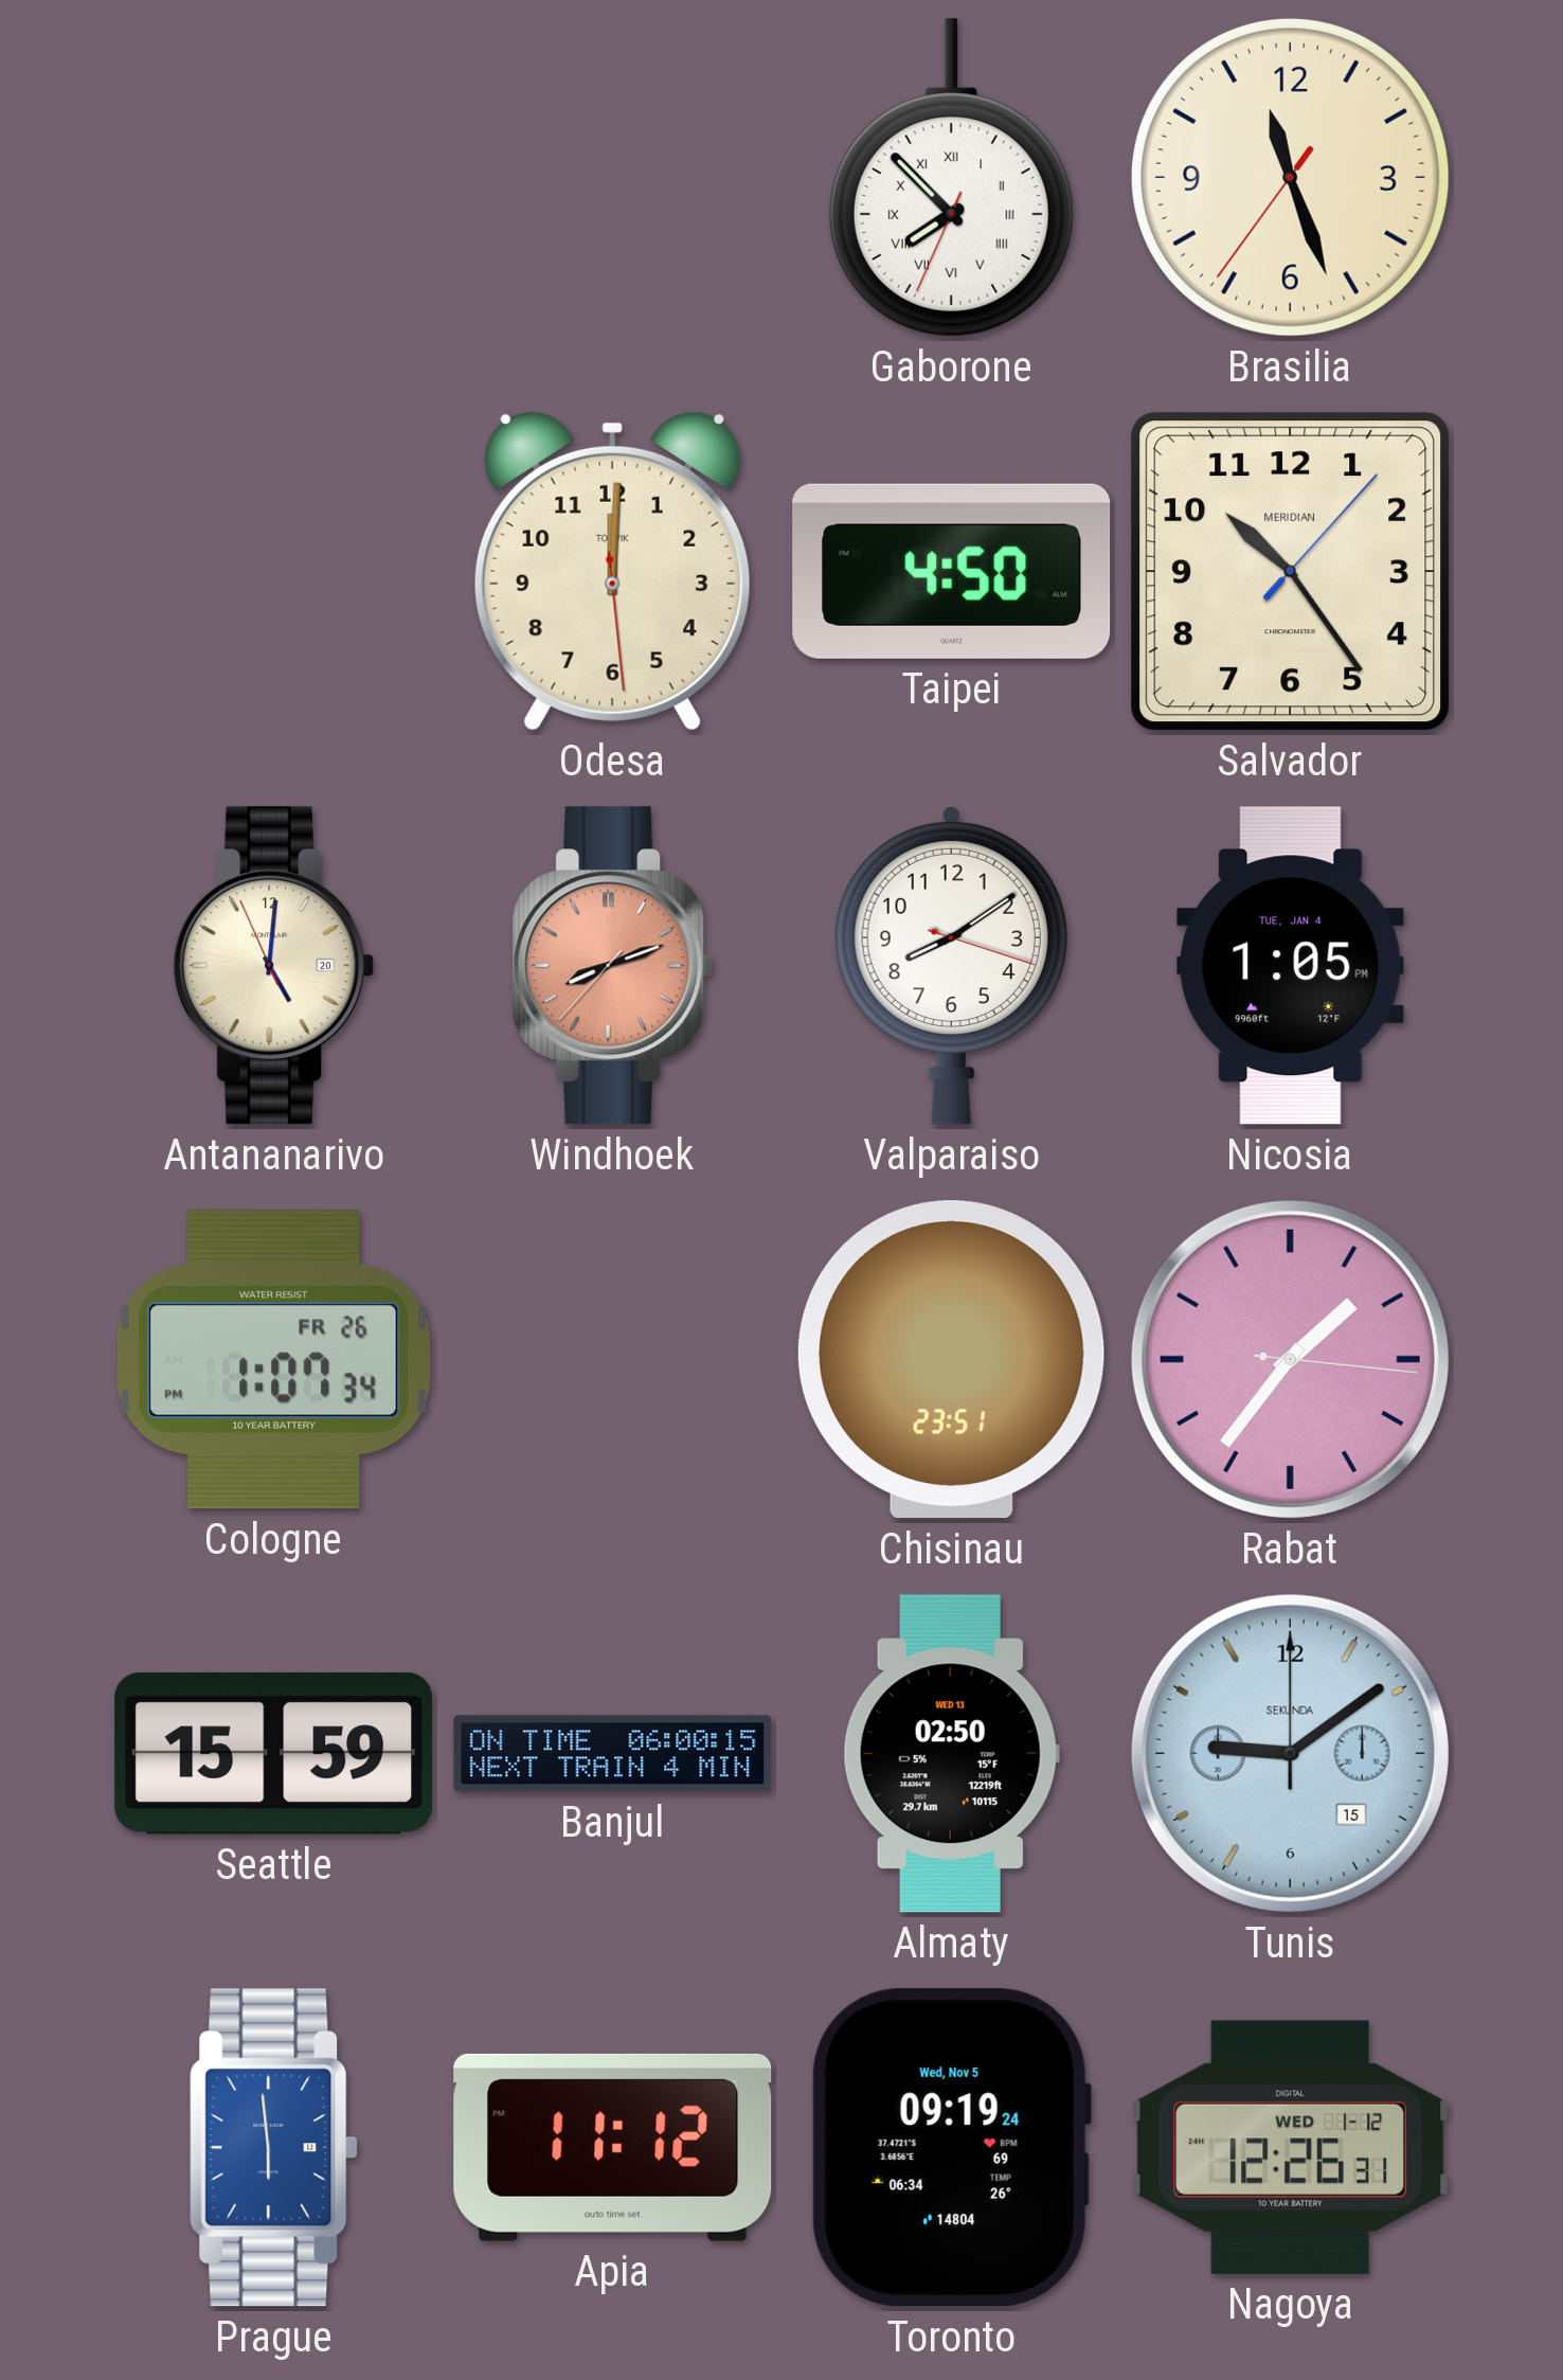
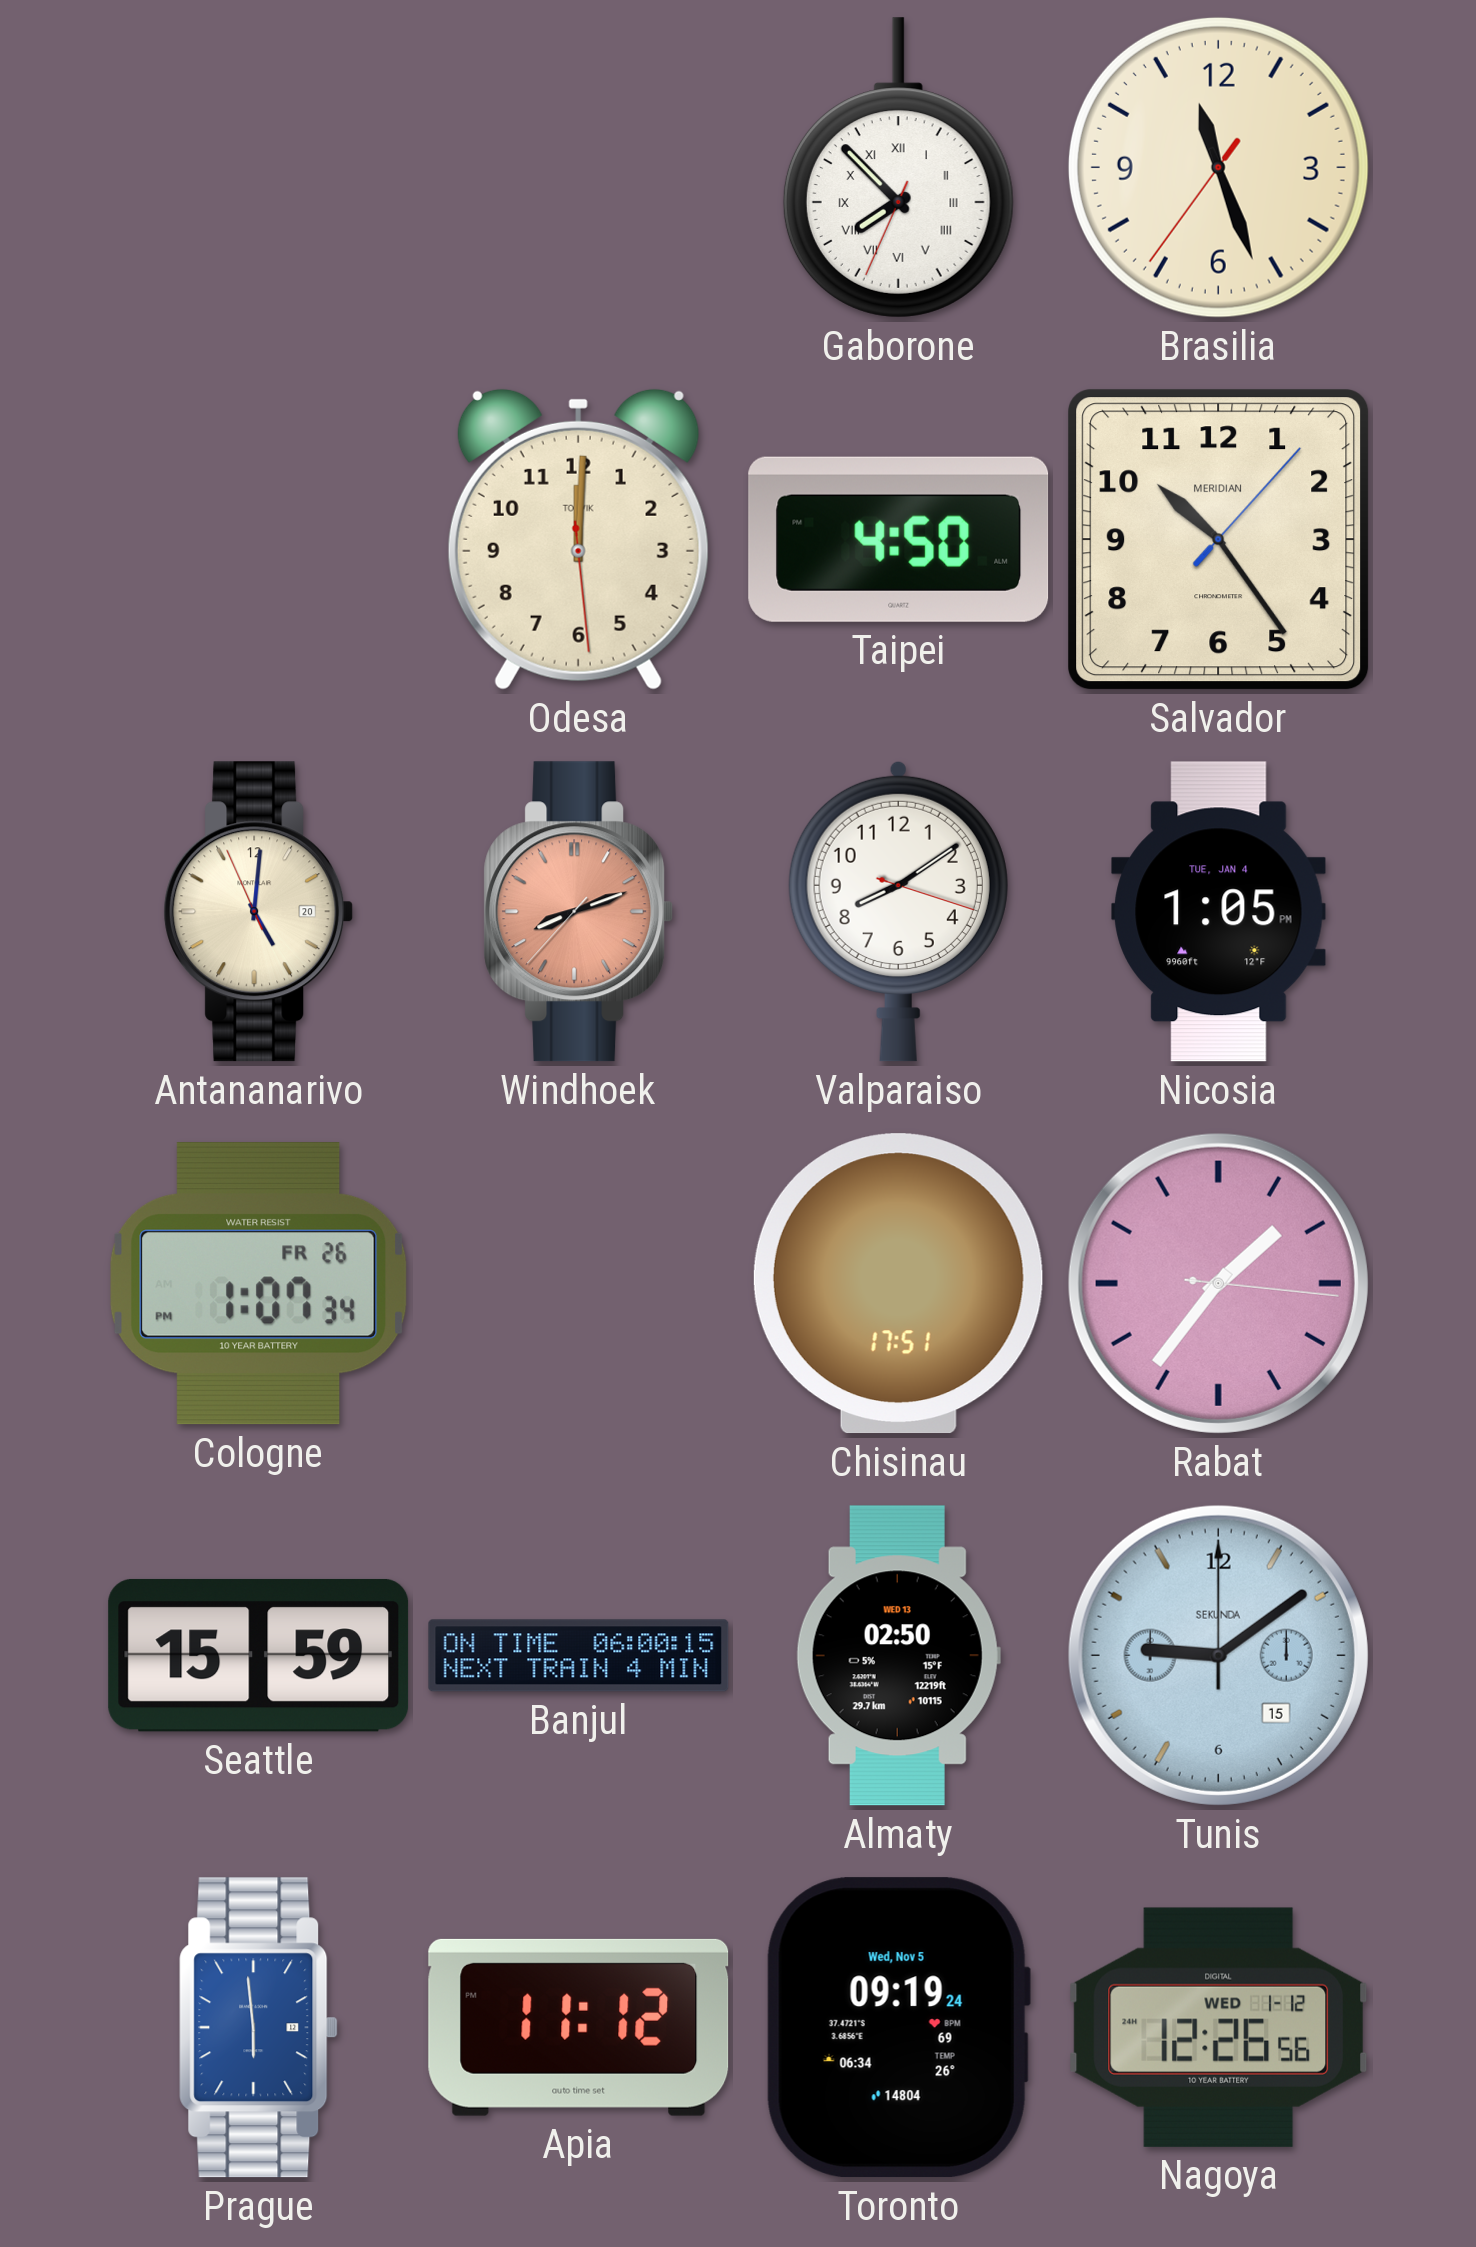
Chisinau: 23:51 -> 17:51
Nagoya: 12:26:31 -> 12:26:56
